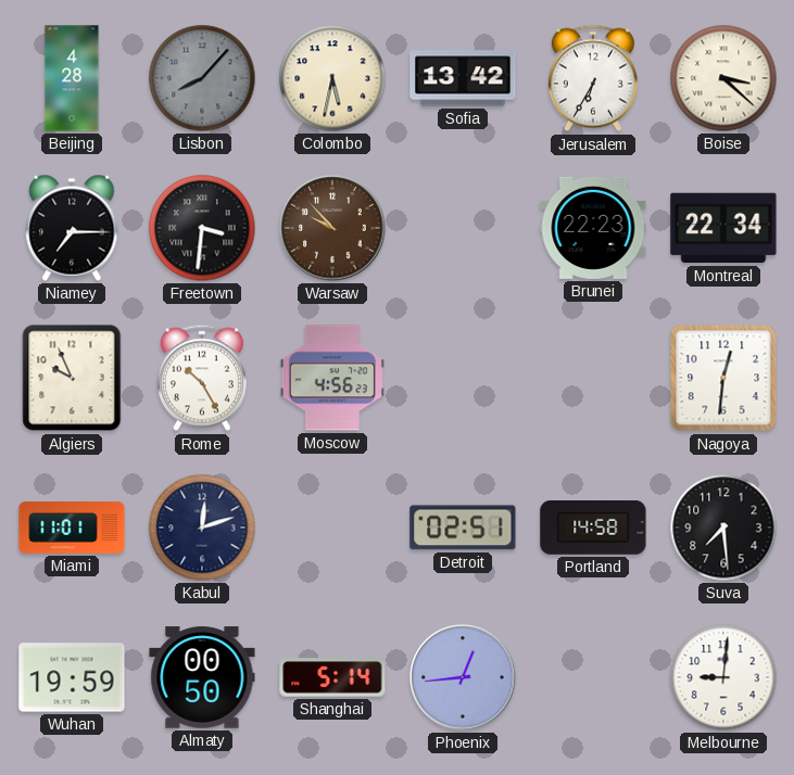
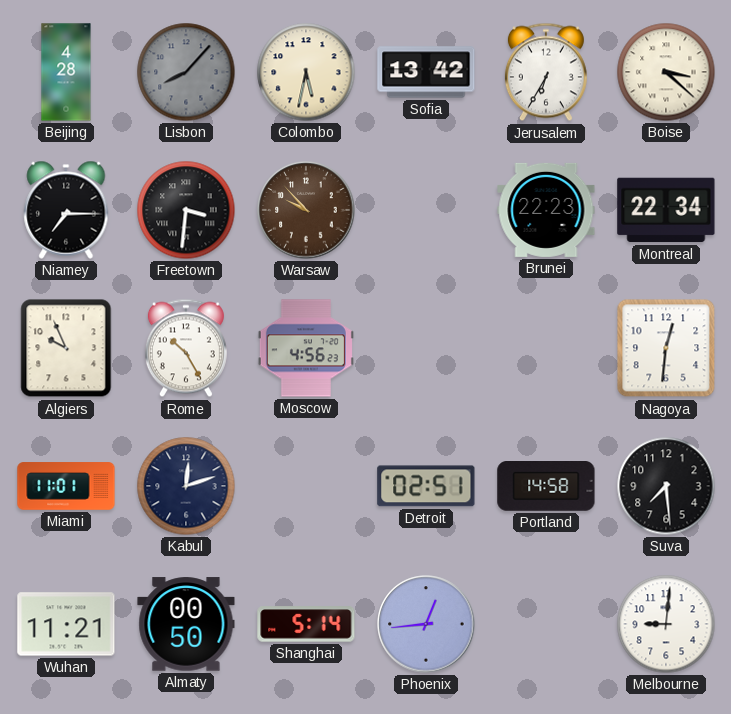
Wuhan: 19:59 -> 11:21
